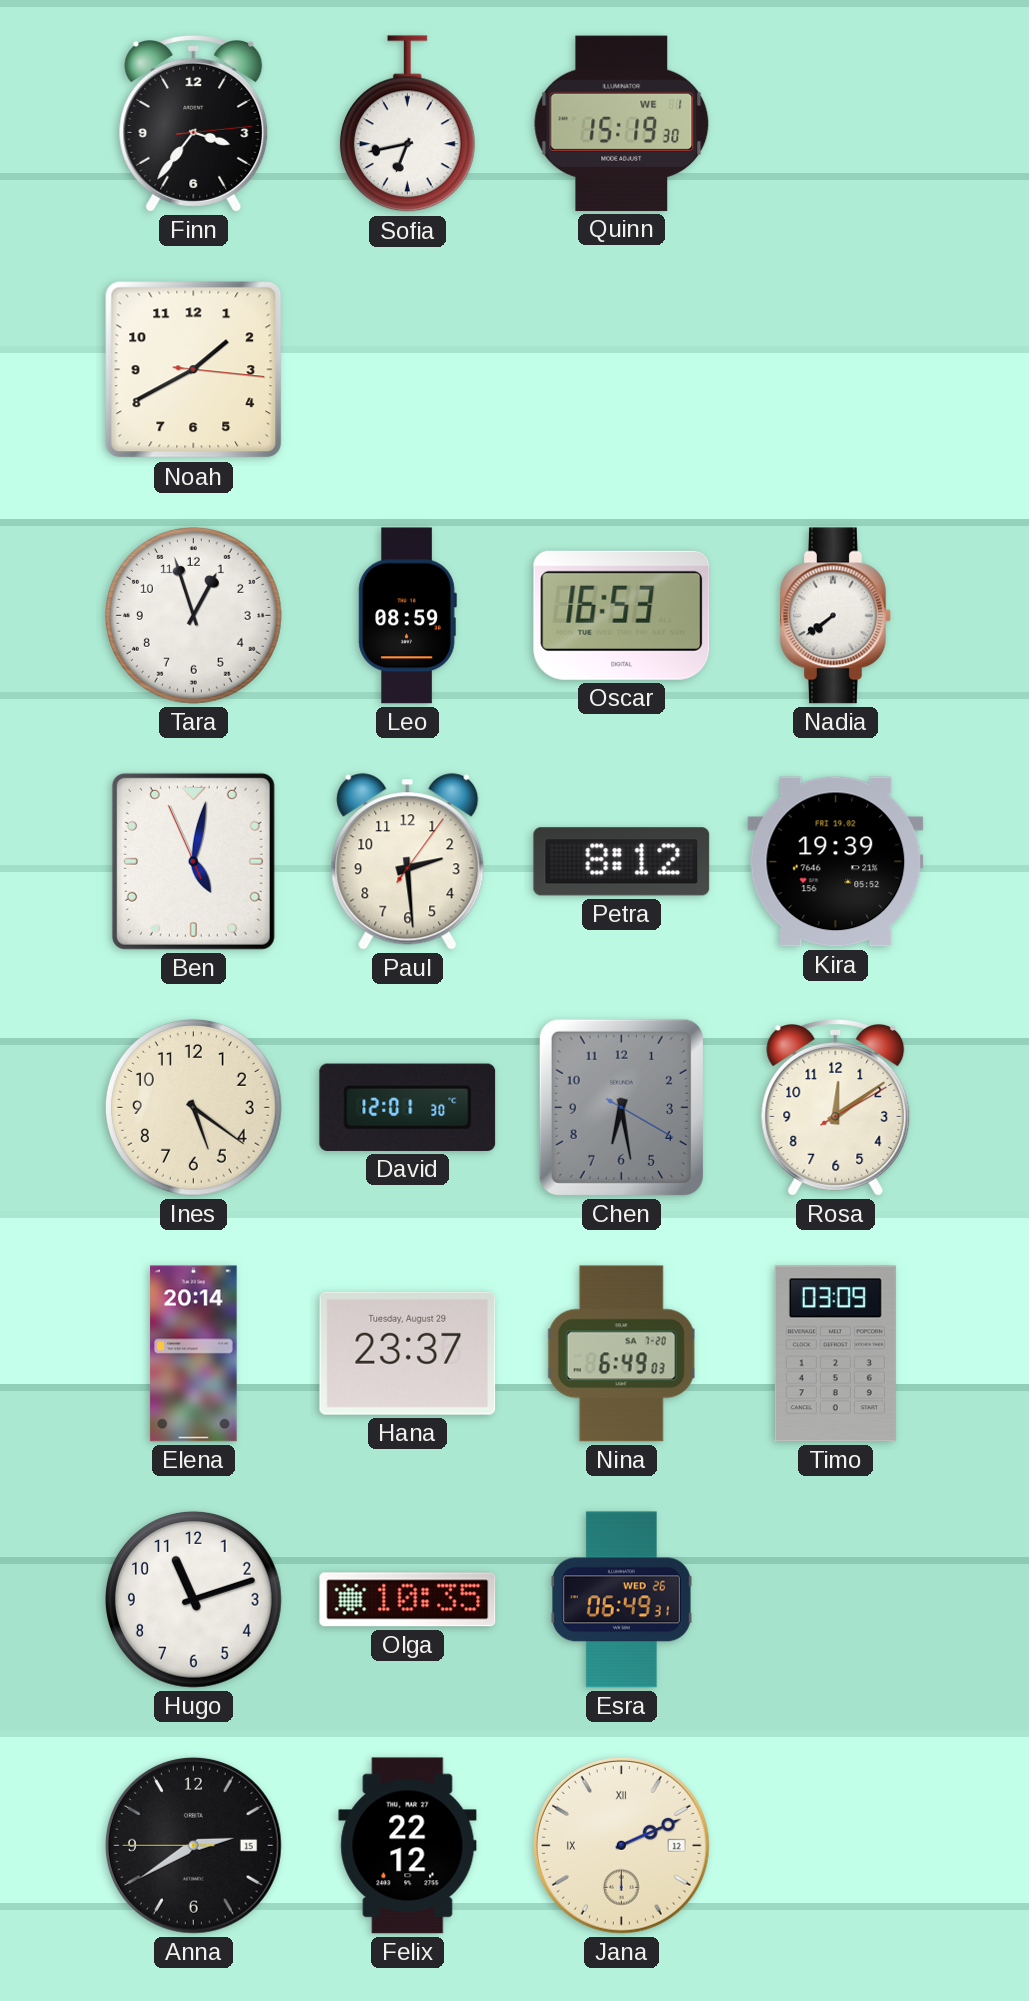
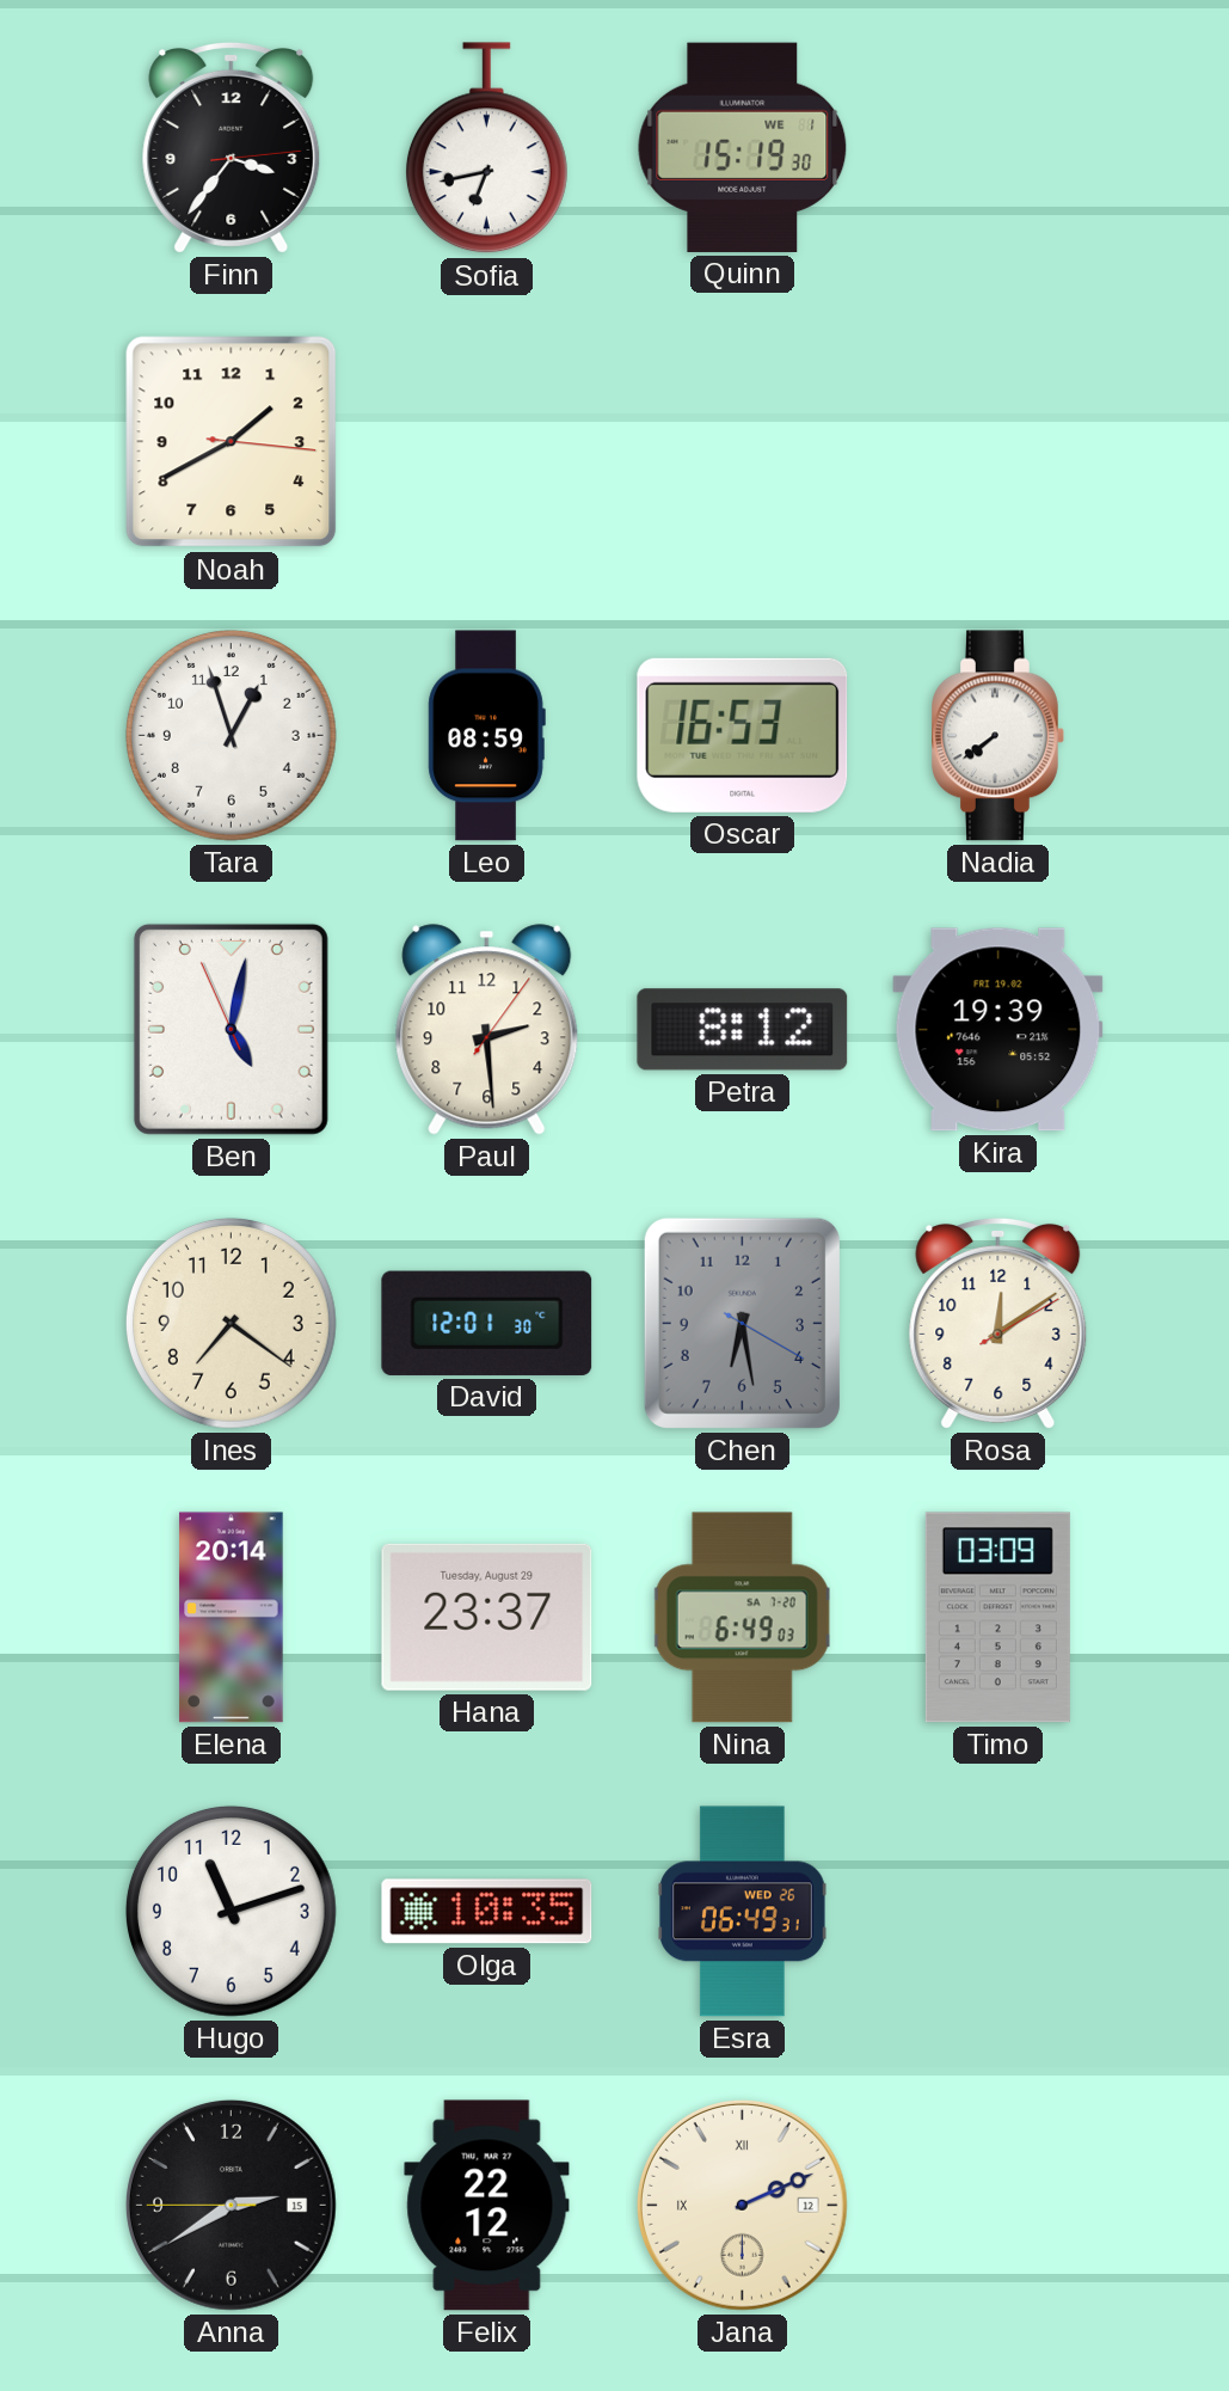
Ines: 5:21 -> 7:21
